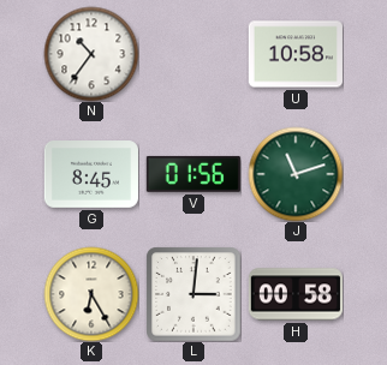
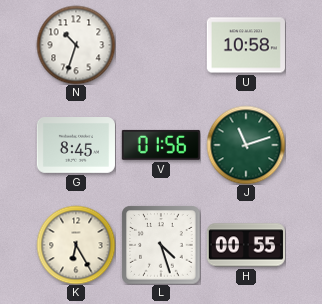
N: 10:36 -> 10:33
L: 3:01 -> 4:27
H: 00:58 -> 00:55
